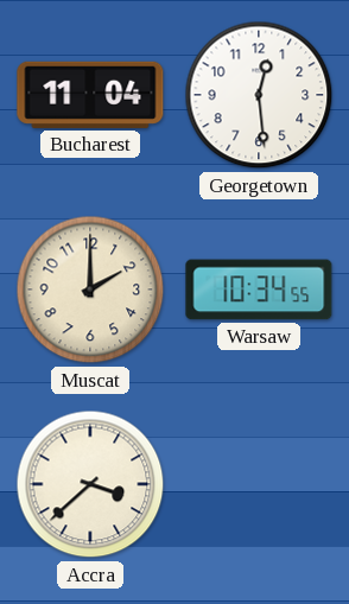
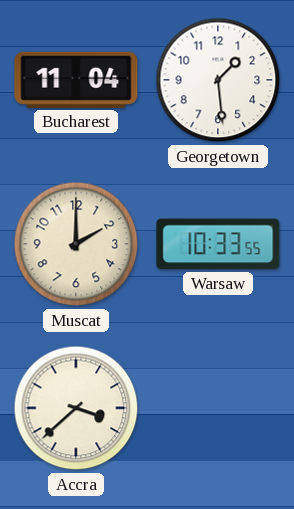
Georgetown: 12:29 -> 1:29
Warsaw: 10:34 -> 10:33
